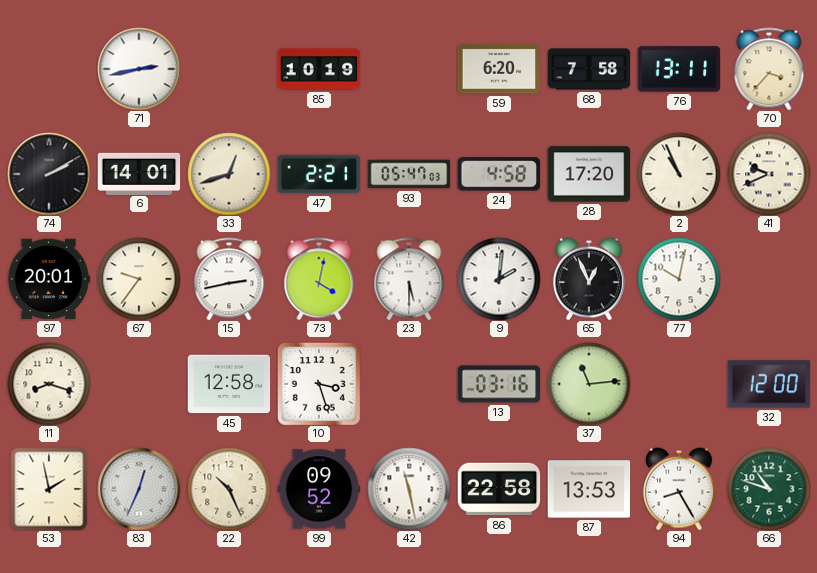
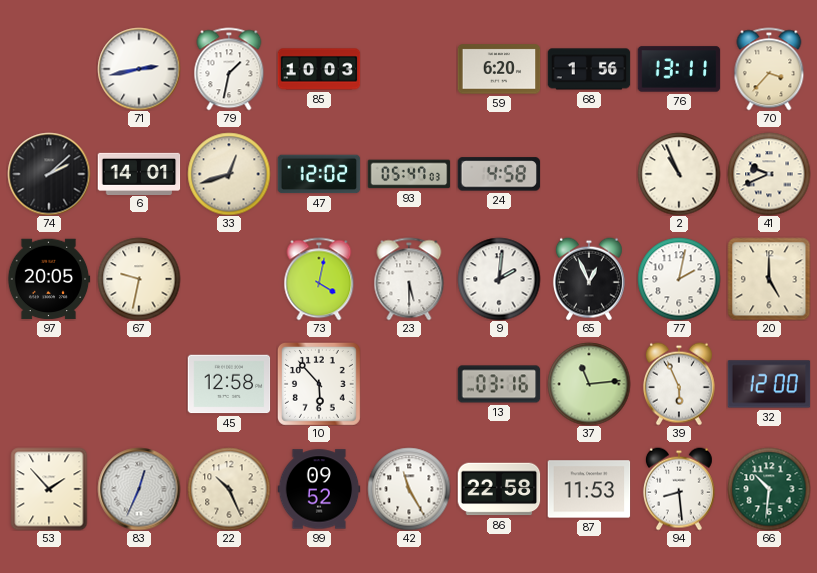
79: none -> 1:32
85: 10:19 -> 10:03
68: 7:58 -> 1:56
74: 2:10 -> 2:08
47: 2:21 -> 12:02
28: 17:20 -> none
97: 20:01 -> 20:05
67: 9:36 -> 9:32
15: 2:43 -> none
77: 10:02 -> 2:02
20: none -> 5:00
11: 8:18 -> none
10: 3:27 -> 5:53
39: none -> 5:56
53: 1:58 -> 1:53
42: 11:28 -> 11:25
87: 13:53 -> 11:53
94: 8:25 -> 8:29
66: 10:48 -> 10:31
